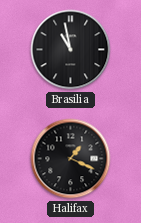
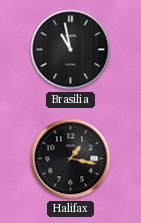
Halifax: 1:19 -> 1:17
